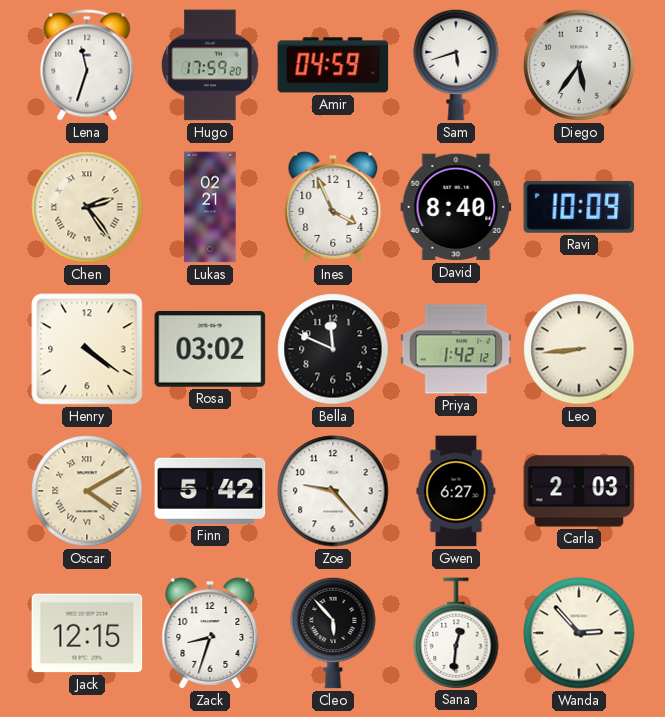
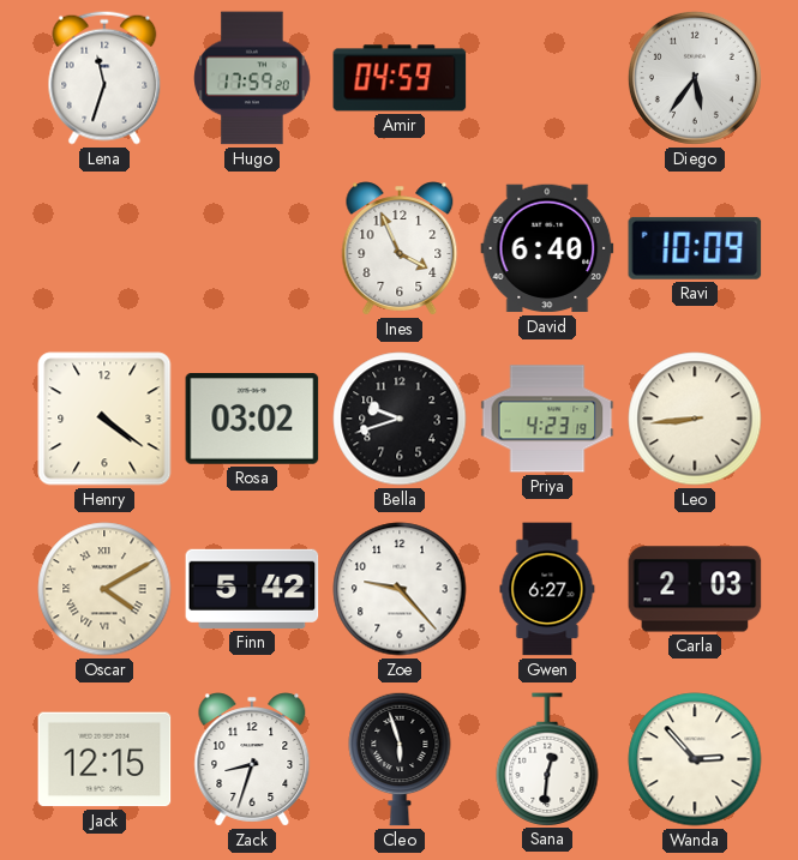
Sam: 5:42 -> none
Chen: 2:24 -> none
Lukas: 02:21 -> none
David: 8:40 -> 6:40
Bella: 11:49 -> 9:42
Priya: 1:42 -> 4:23
Cleo: 5:53 -> 5:57
